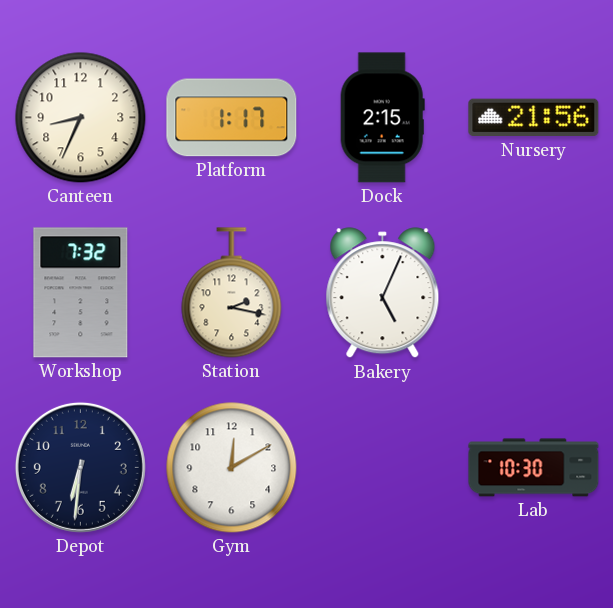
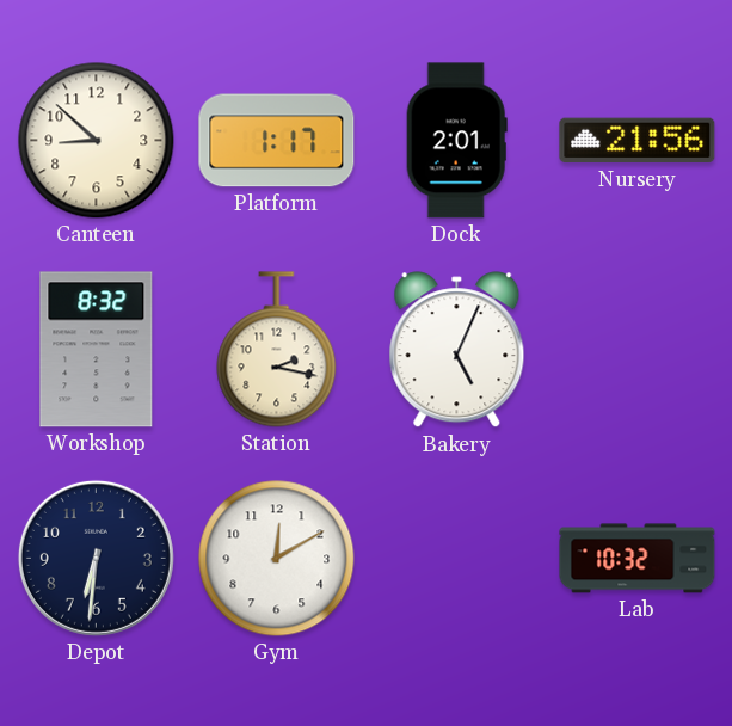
Canteen: 8:34 -> 8:52
Dock: 2:15 -> 2:01
Workshop: 7:32 -> 8:32
Lab: 10:30 -> 10:32
